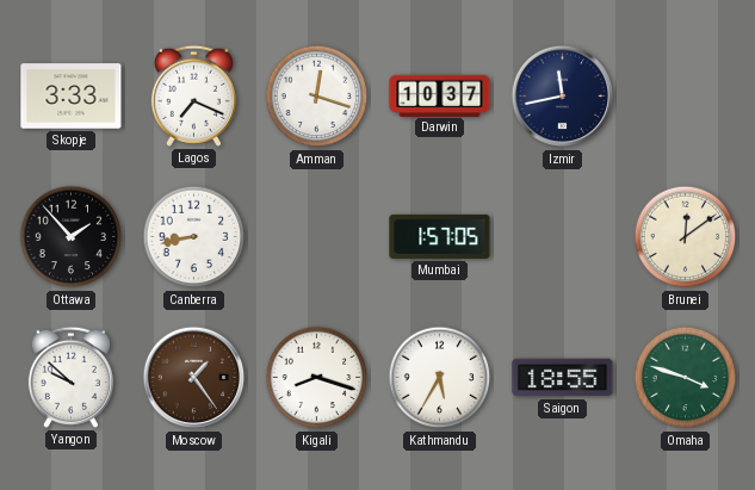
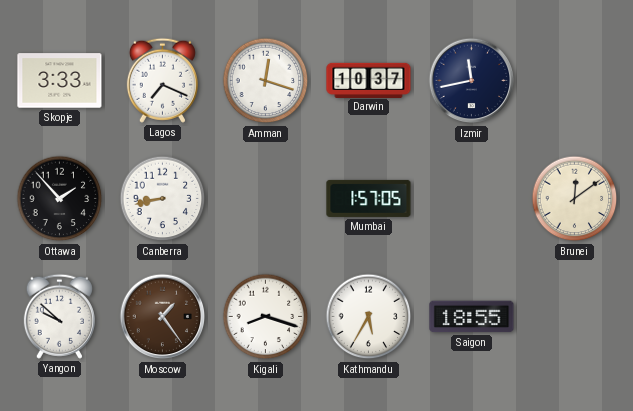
Omaha: 3:48 -> none
